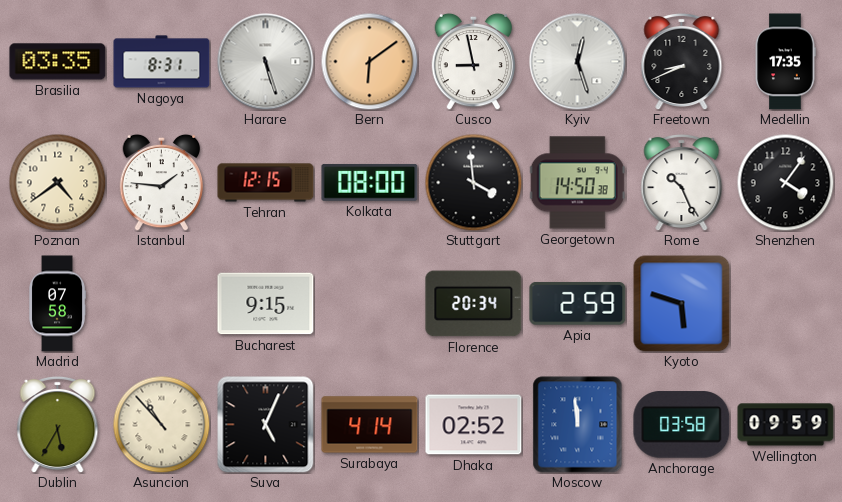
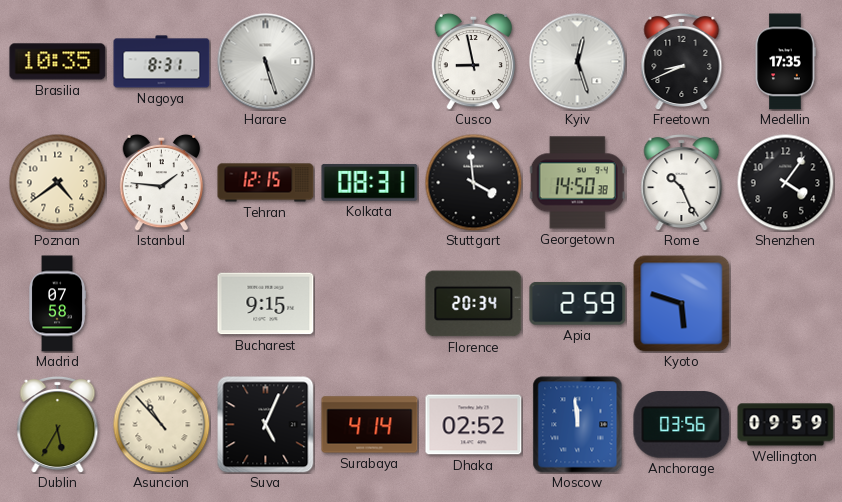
Brasilia: 03:35 -> 10:35
Bern: 6:09 -> none
Kolkata: 08:00 -> 08:31
Anchorage: 03:58 -> 03:56
